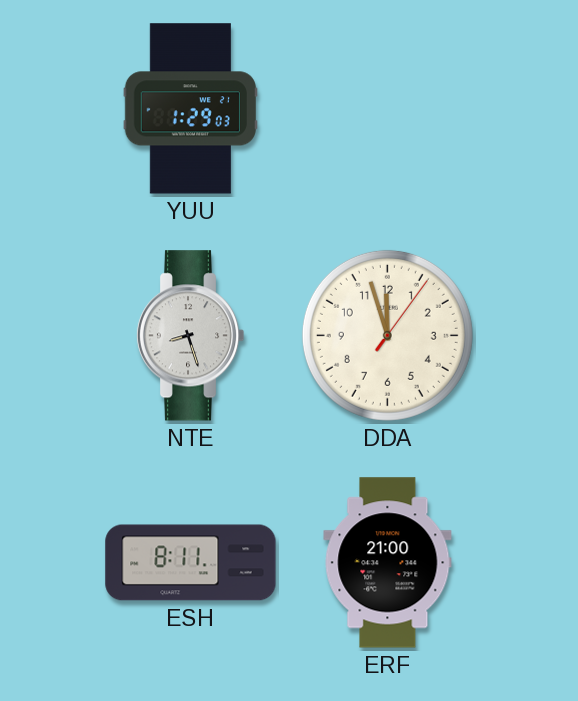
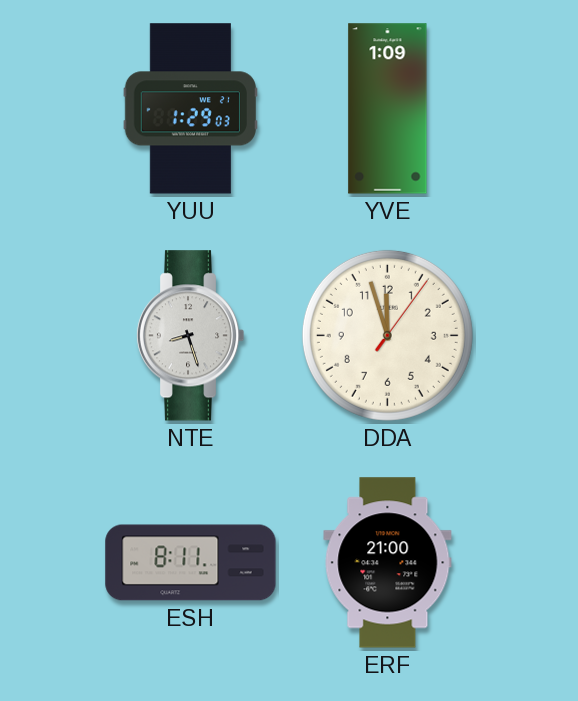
YVE: none -> 1:09
